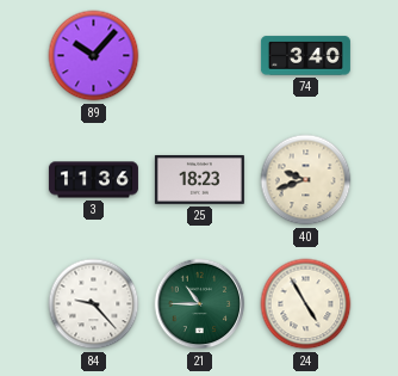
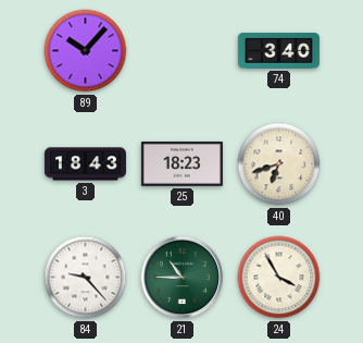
3: 11:36 -> 18:43
40: 9:42 -> 6:42
24: 4:55 -> 3:55
